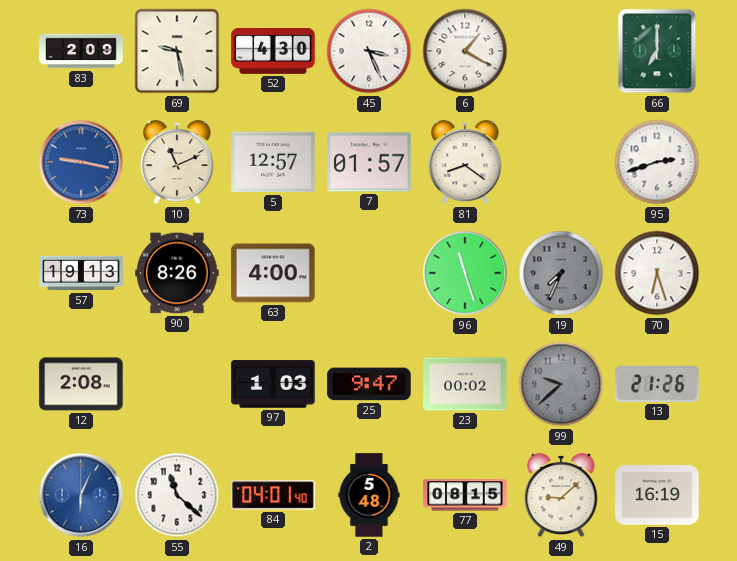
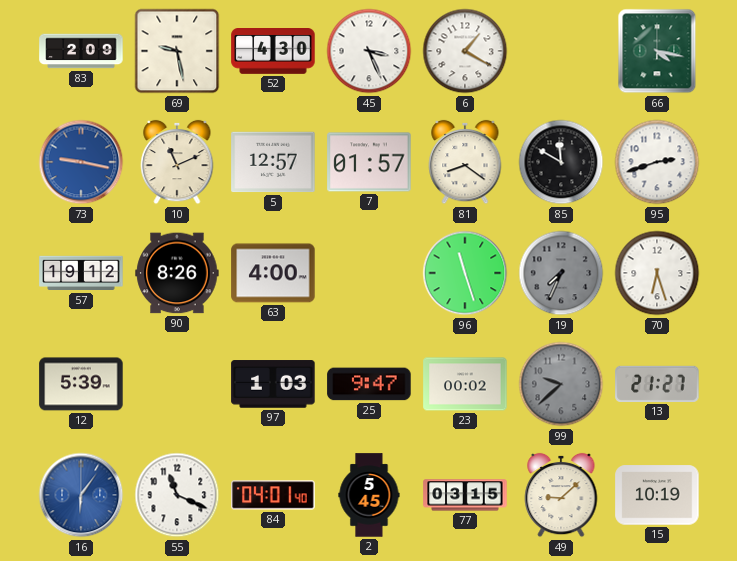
66: 7:00 -> 4:17
85: none -> 11:50
57: 19:13 -> 19:12
12: 2:08 -> 5:39
13: 21:26 -> 21:27
16: 6:04 -> 6:06
55: 11:22 -> 11:19
2: 5:48 -> 5:45
77: 08:15 -> 03:15
15: 16:19 -> 10:19
